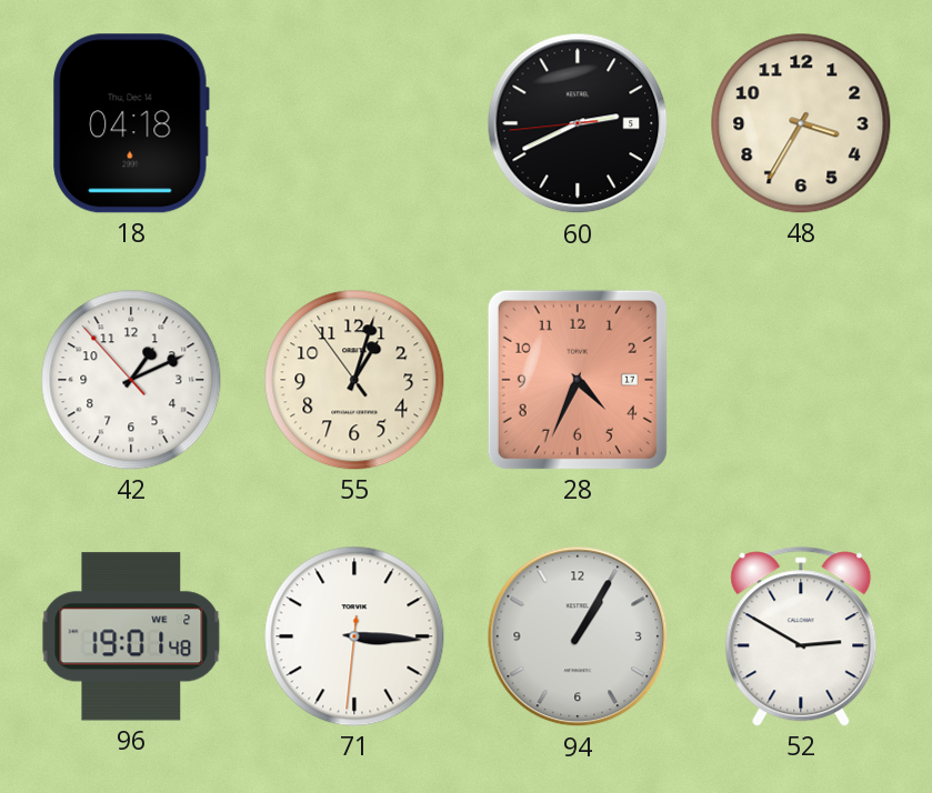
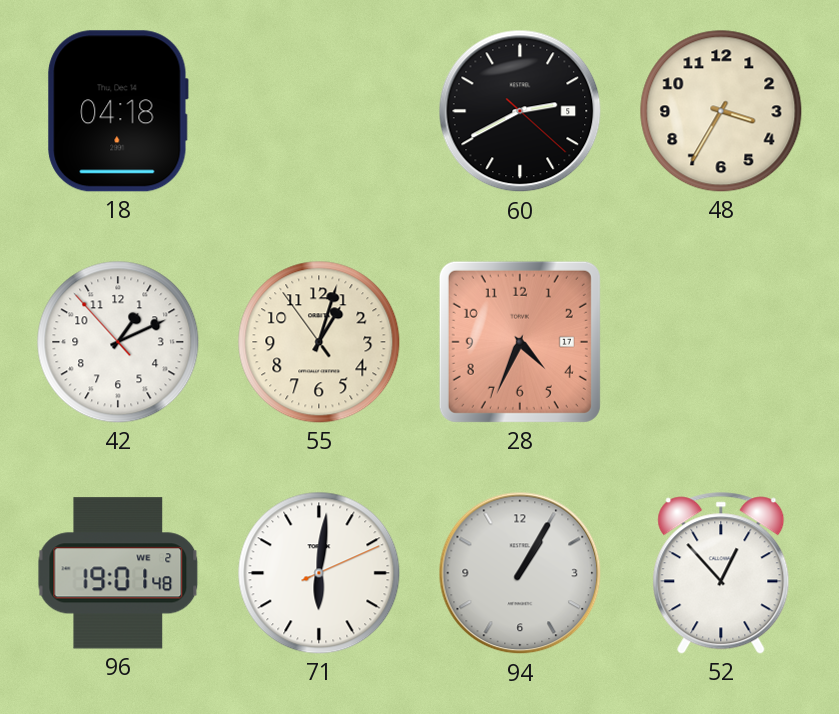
60: 2:40:44 -> 2:40:22
71: 3:15 -> 6:01
52: 2:50 -> 12:53
